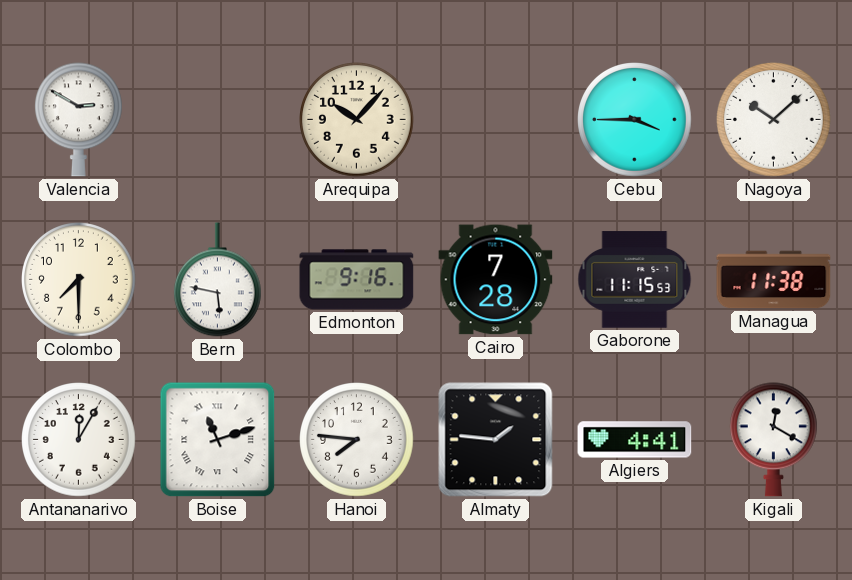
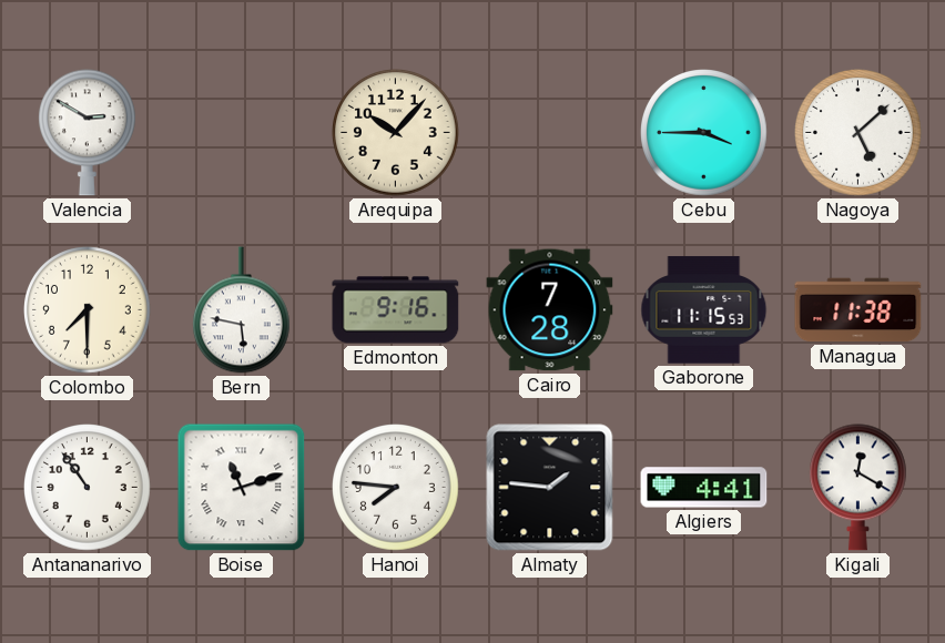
Nagoya: 10:08 -> 5:08
Antananarivo: 12:05 -> 10:54
